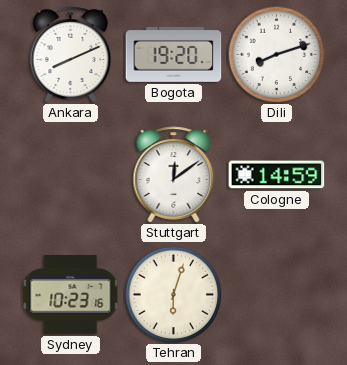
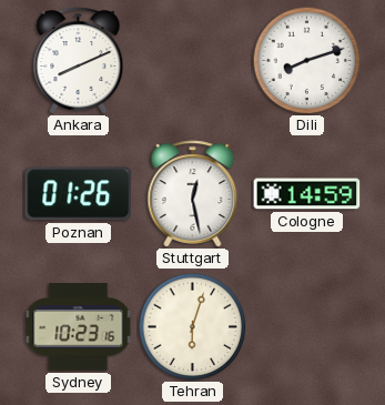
Bogota: 19:20 -> none
Poznan: none -> 01:26
Stuttgart: 12:09 -> 12:28
